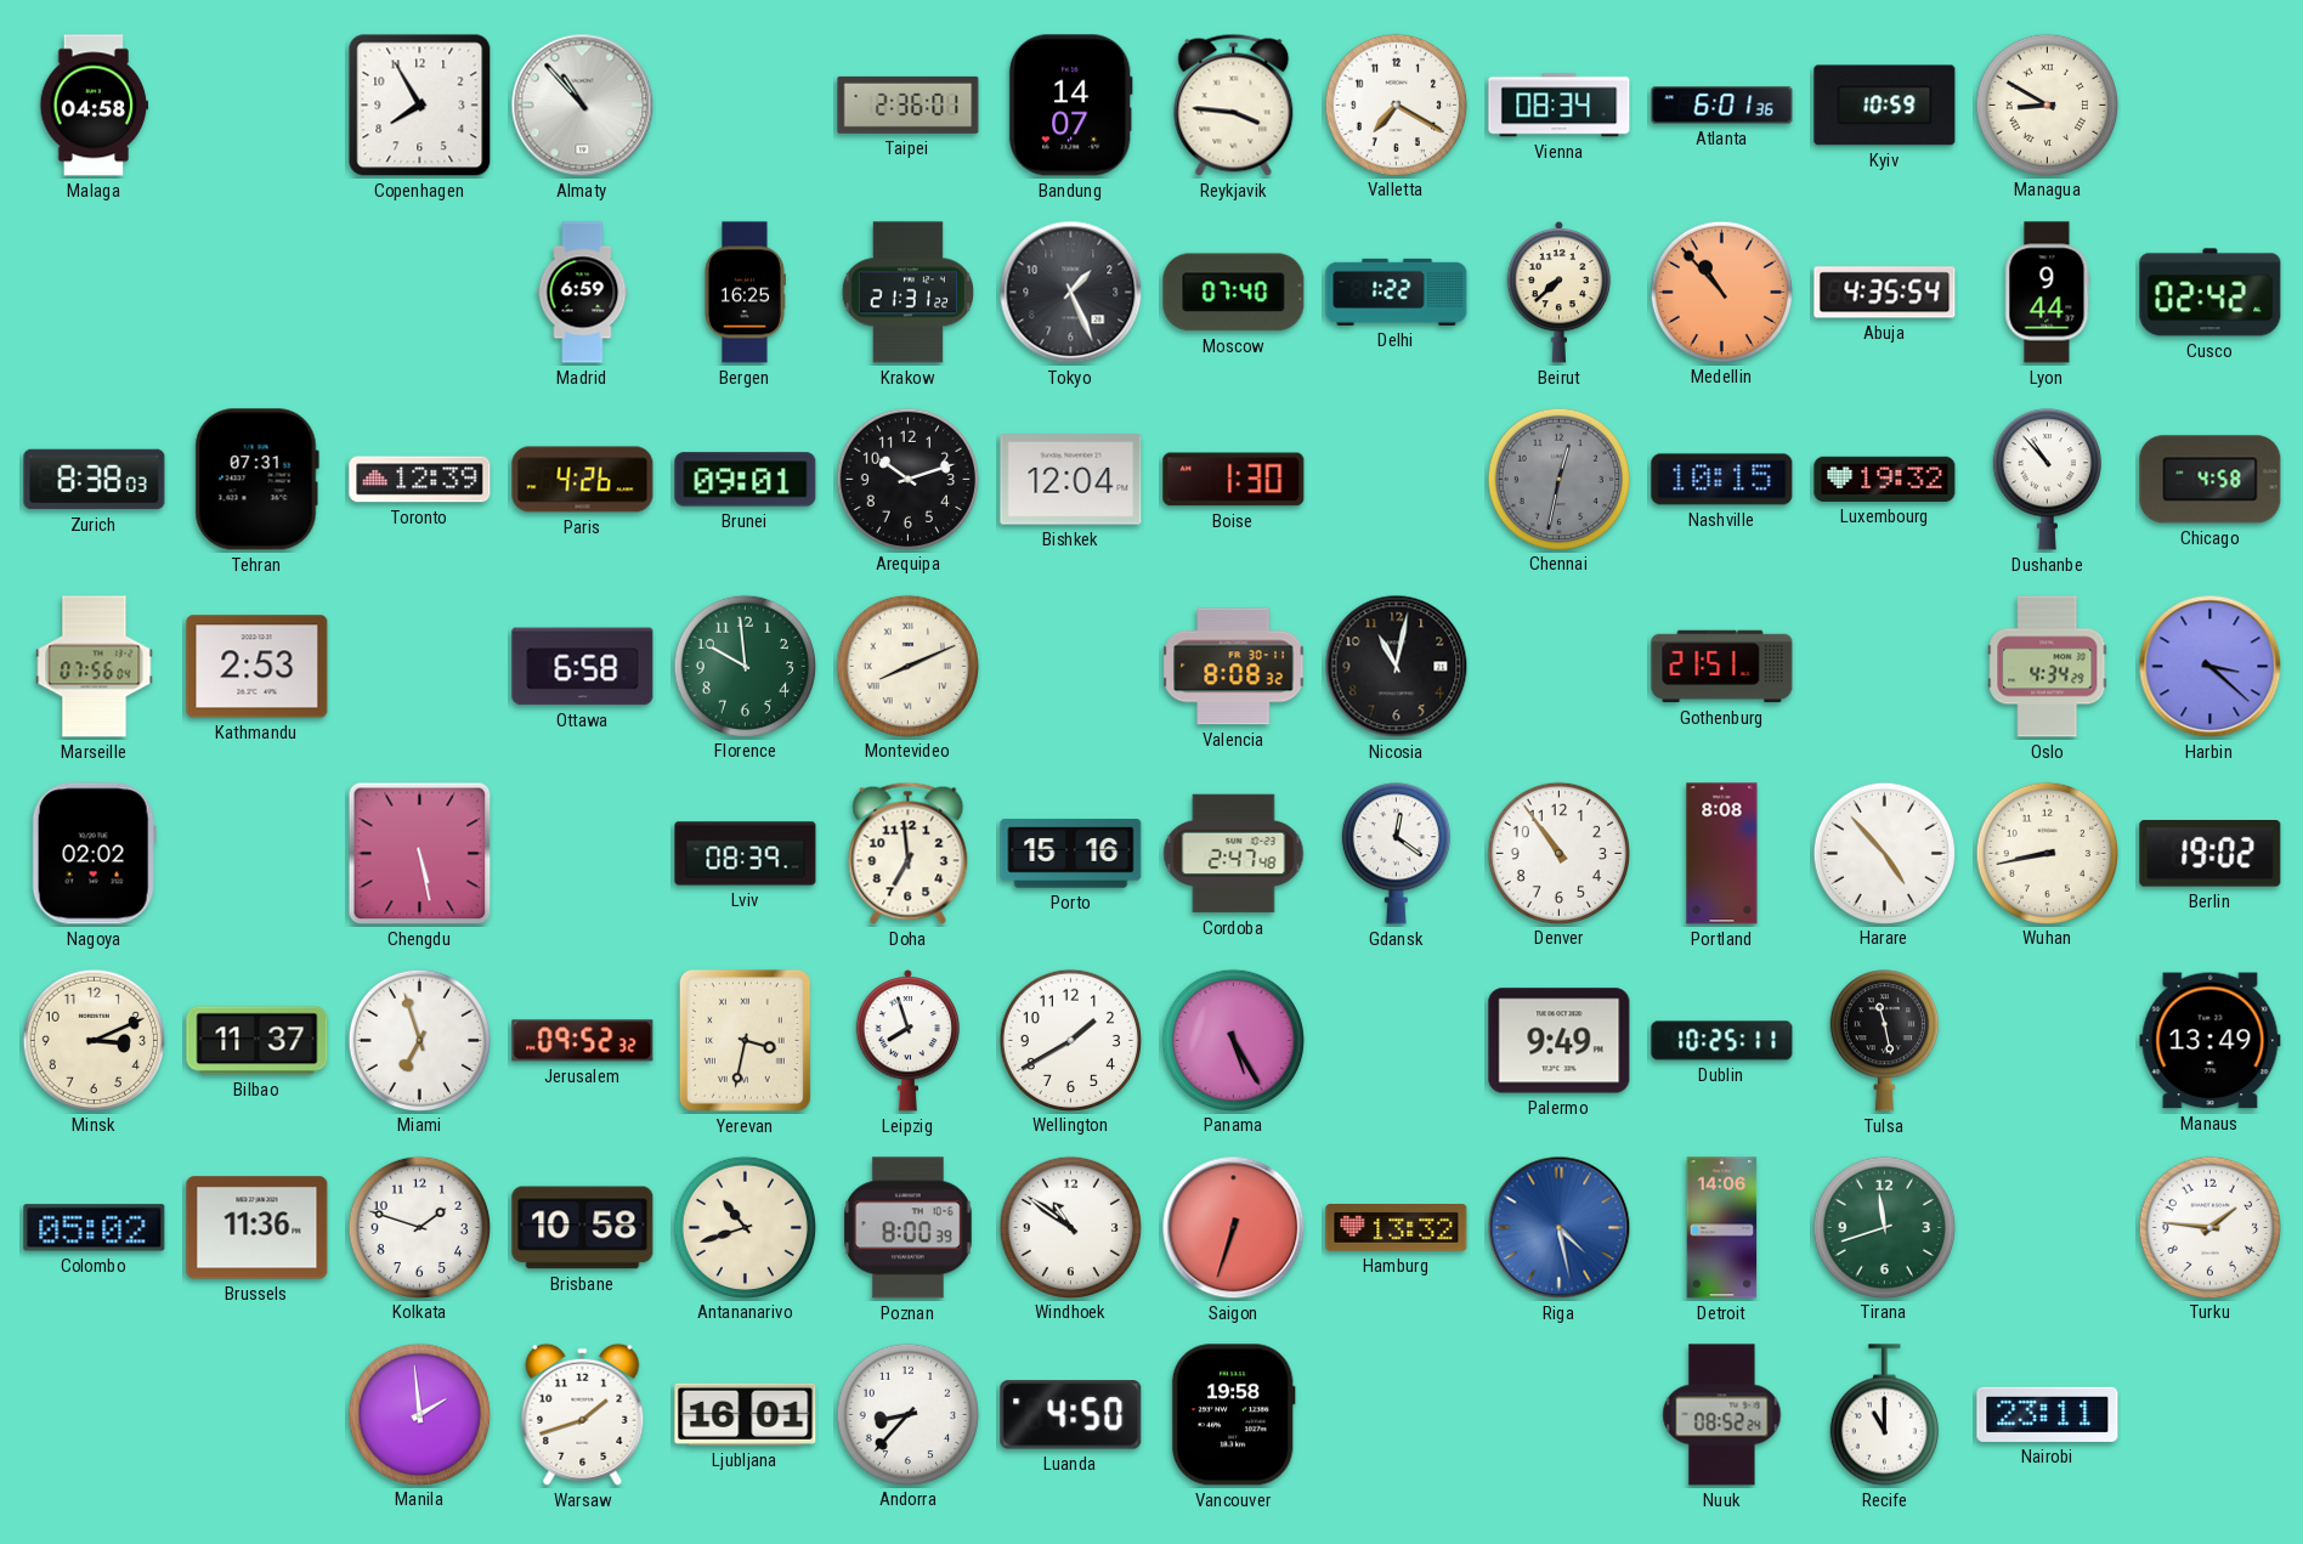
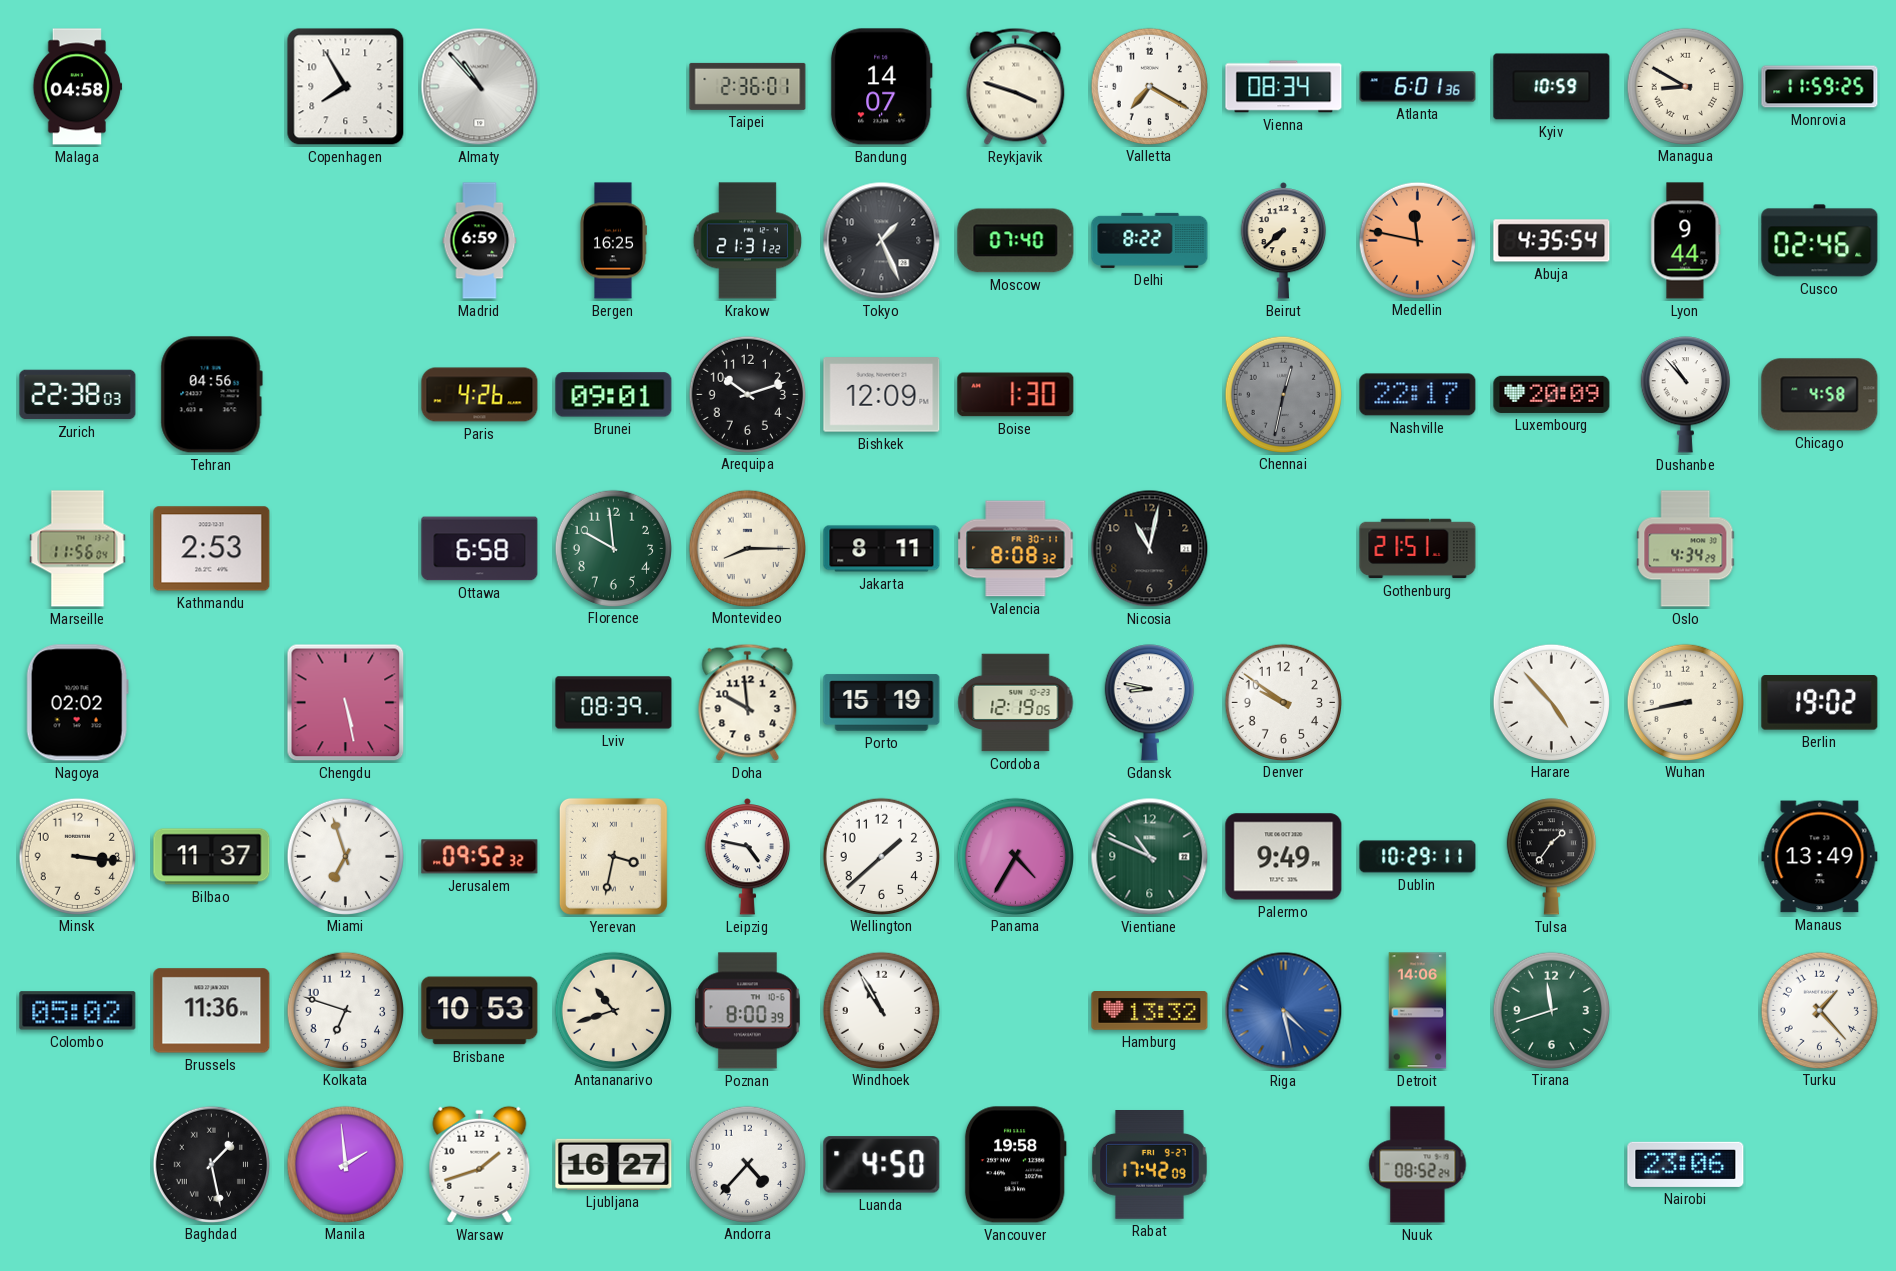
Reykjavik: 3:46 -> 3:48
Monrovia: none -> 11:59
Delhi: 1:22 -> 8:22
Medellin: 10:53 -> 11:47
Cusco: 02:42 -> 02:46
Zurich: 8:38 -> 22:38
Tehran: 07:31 -> 04:56
Toronto: 12:39 -> none
Bishkek: 12:04 -> 12:09
Nashville: 10:15 -> 22:17
Luxembourg: 19:32 -> 20:09
Marseille: 07:56 -> 11:56
Montevideo: 8:11 -> 8:15
Jakarta: none -> 8:11
Harbin: 3:22 -> none
Doha: 6:59 -> 9:59
Porto: 15:16 -> 15:19
Cordoba: 2:47 -> 12:19
Gdansk: 12:21 -> 8:47
Denver: 10:54 -> 9:51
Portland: 8:08 -> none
Minsk: 3:11 -> 3:16
Leipzig: 7:57 -> 4:47
Wellington: 1:40 -> 1:38
Panama: 5:25 -> 4:35
Vientiane: none -> 10:49
Dublin: 10:25 -> 10:29
Tulsa: 11:28 -> 1:36
Kolkata: 1:48 -> 6:48
Brisbane: 10:58 -> 10:53
Windhoek: 10:51 -> 10:55
Saigon: 6:33 -> none
Turku: 1:46 -> 1:23
Baghdad: none -> 1:28
Ljubljana: 16:01 -> 16:27
Andorra: 8:37 -> 4:37
Rabat: none -> 17:42
Recife: 11:00 -> none
Nairobi: 23:11 -> 23:06
